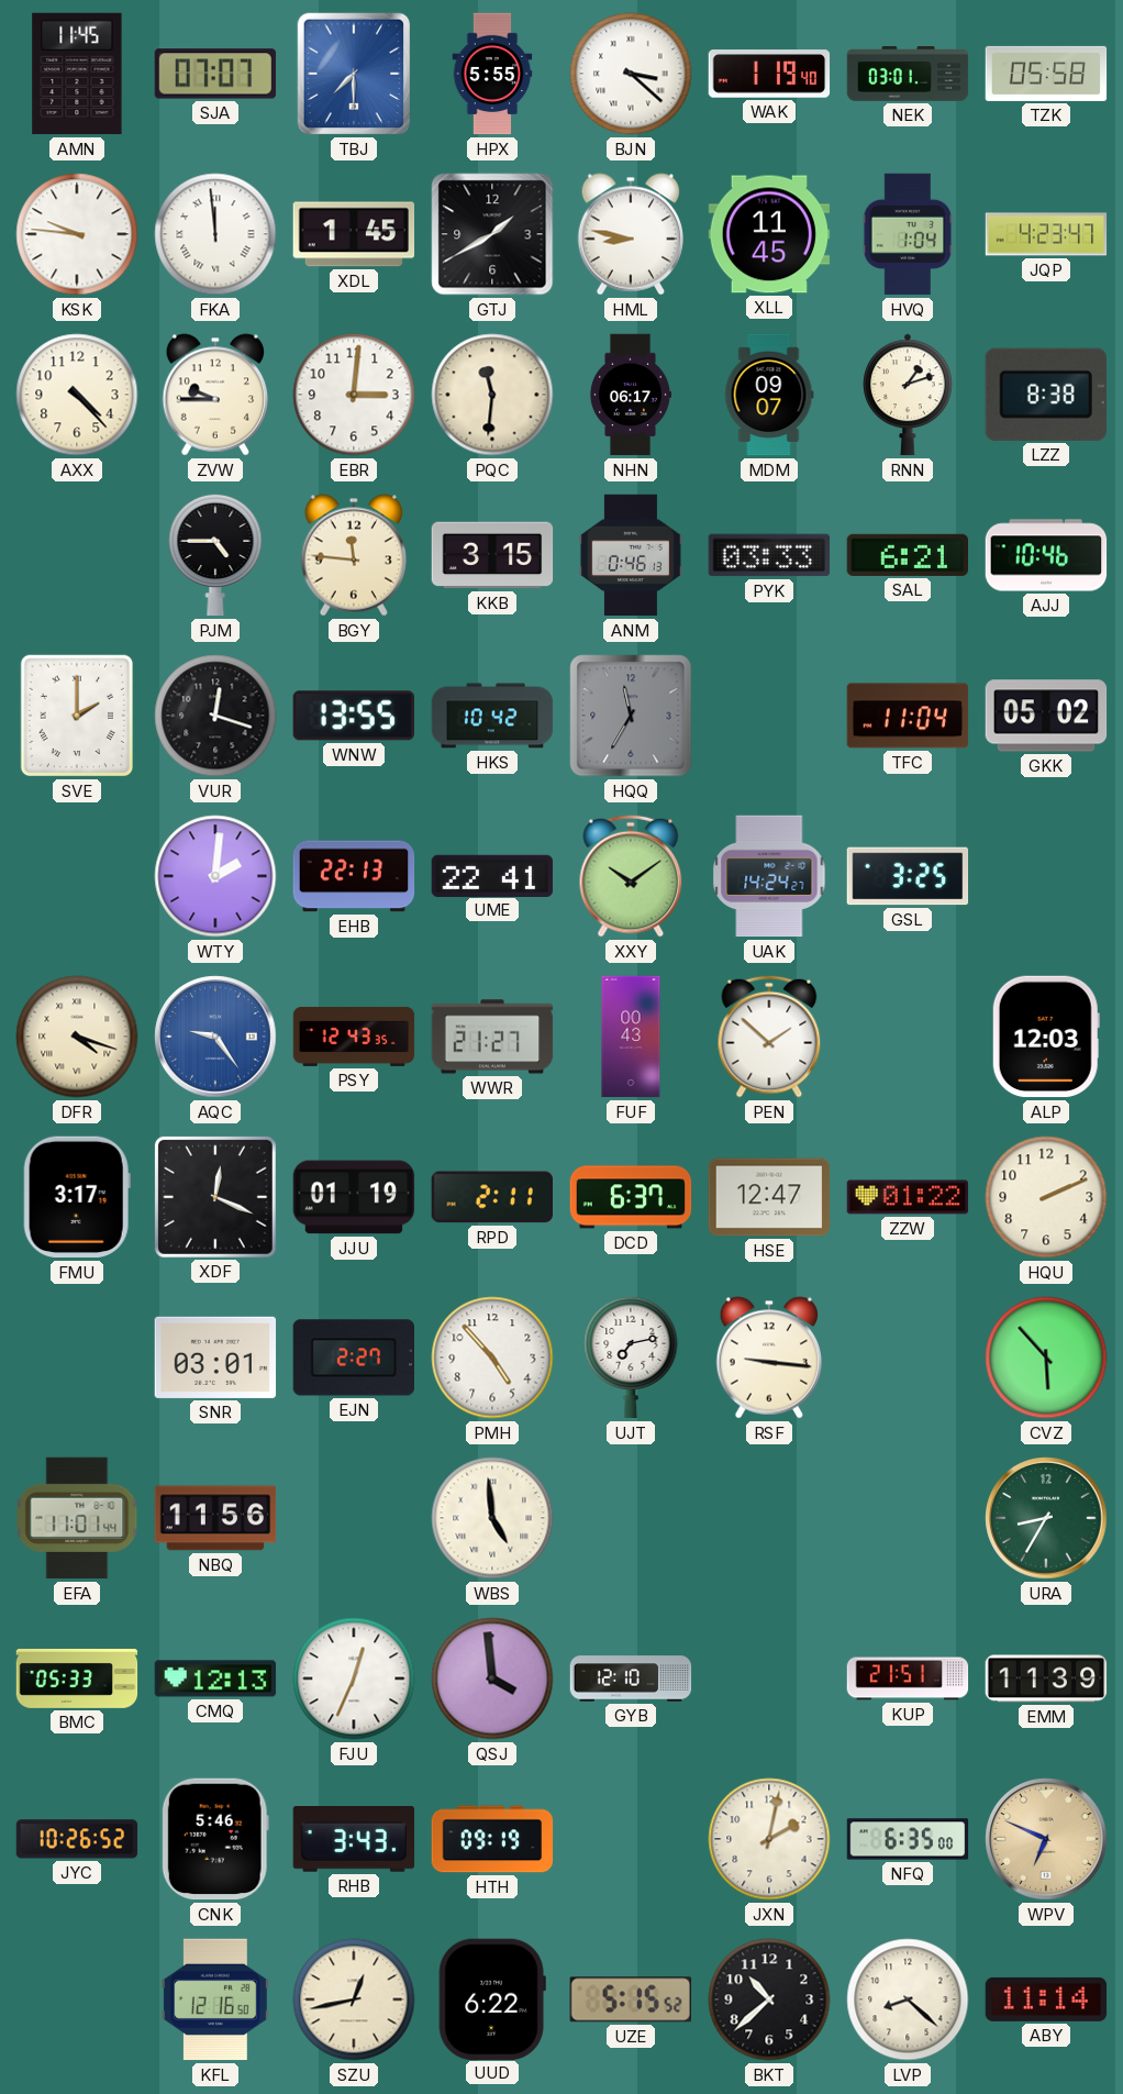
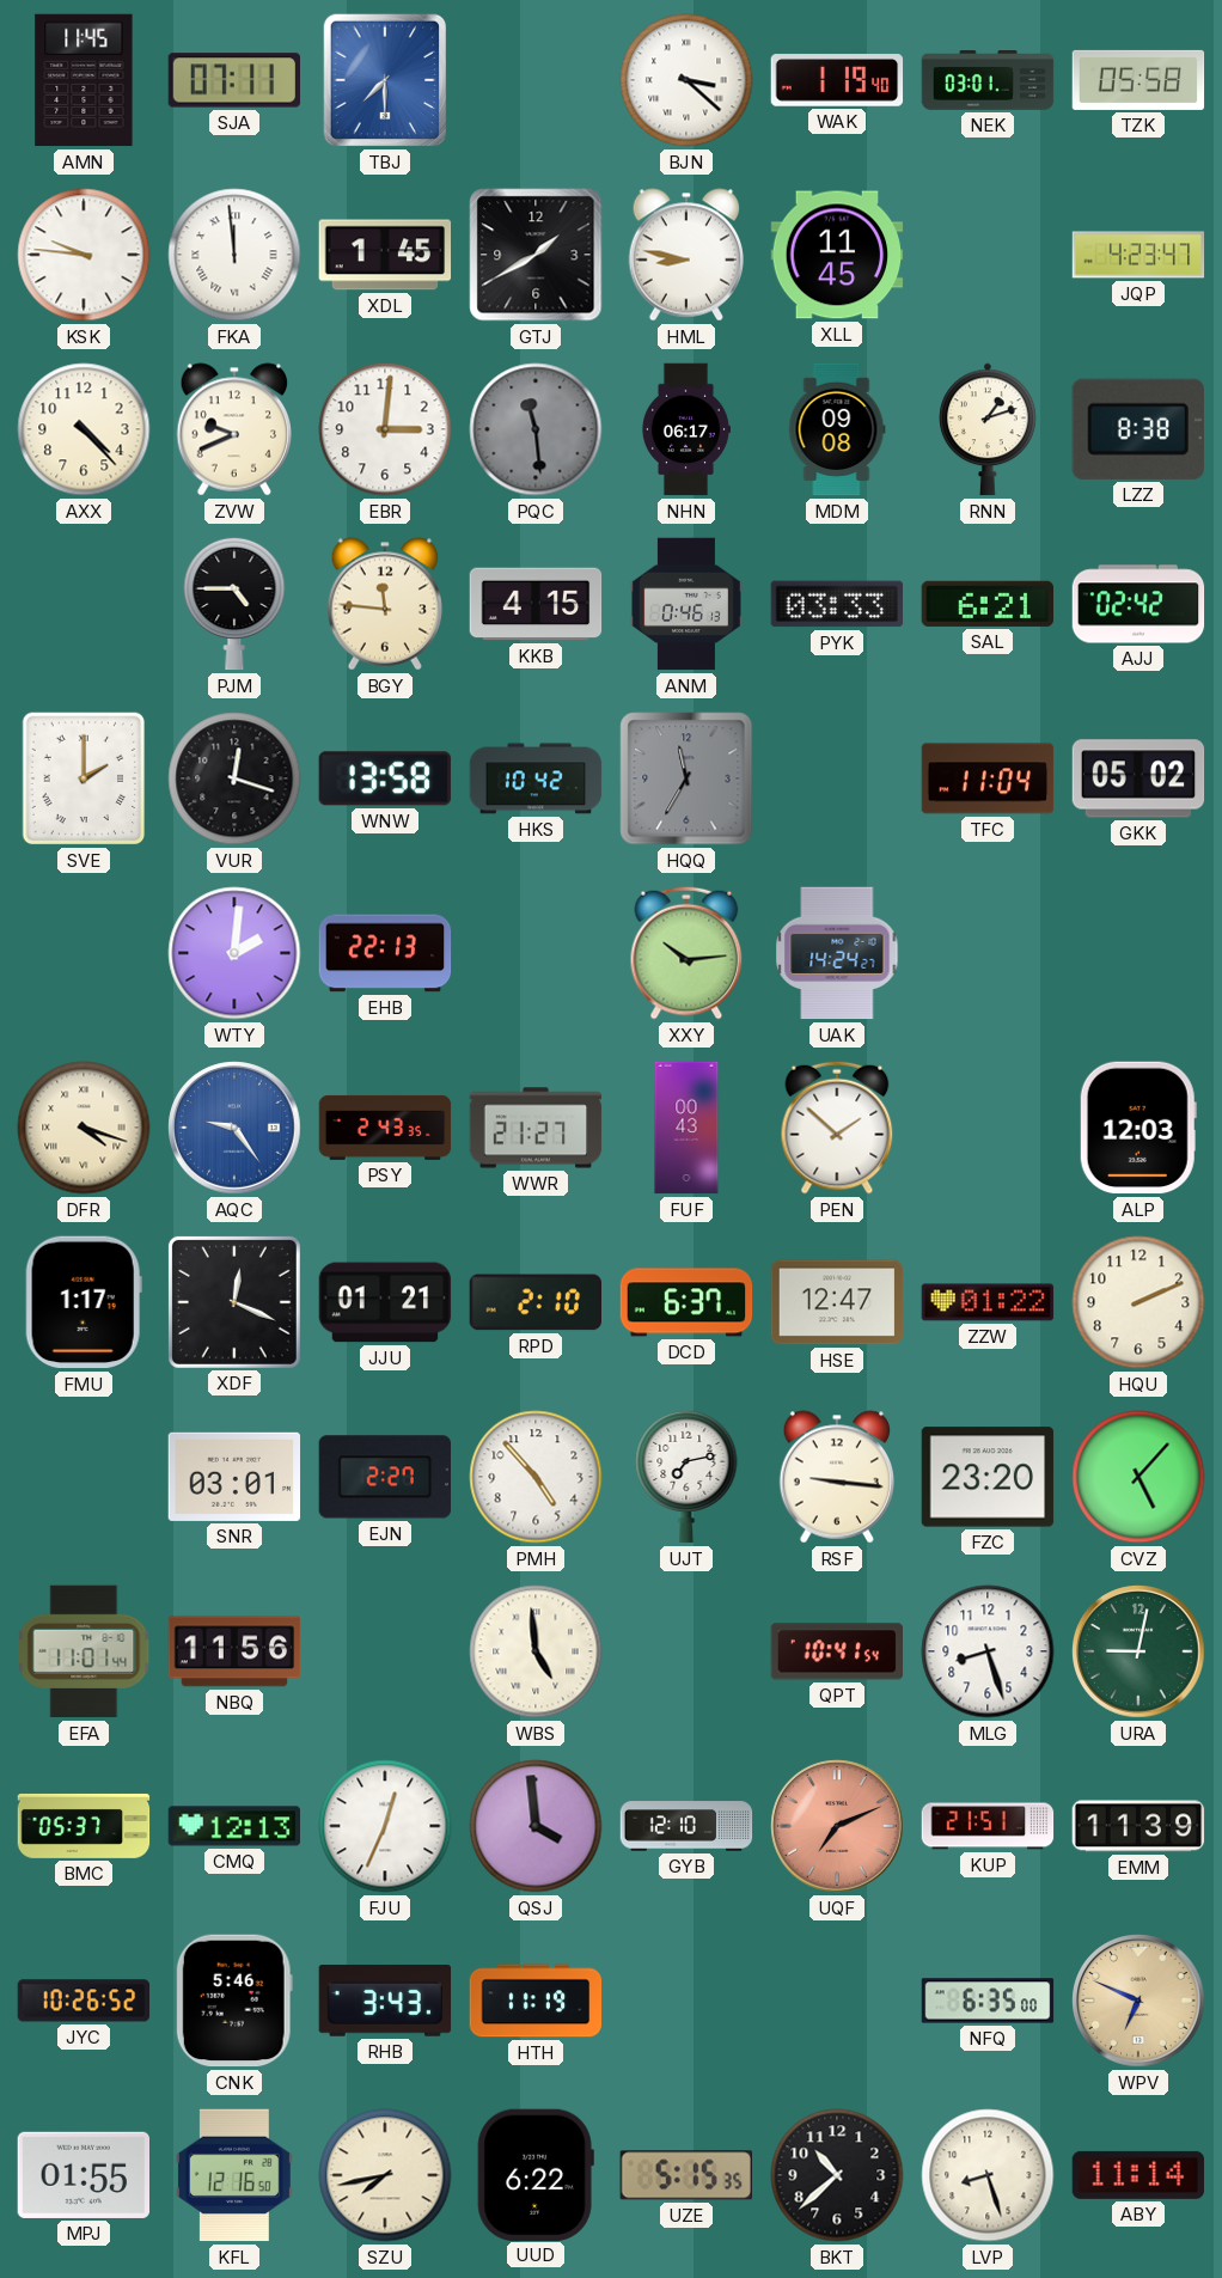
SJA: 07:07 -> 07:11
HPX: 5:55 -> none
HVQ: 1:04 -> none
ZVW: 9:45 -> 9:41
PQC: 11:31 -> 11:29
PQC dial: cream -> grey
MDM: 09:07 -> 09:08
KKB: 3:15 -> 4:15
AJJ: 10:46 -> 02:42
WNW: 13:55 -> 13:58
UME: 22:41 -> none
XXY: 10:09 -> 10:14
GSL: 3:25 -> none
PSY: 12:43 -> 2:43
FMU: 3:17 -> 1:17
JJU: 01:19 -> 01:21
RPD: 2:11 -> 2:10
FZC: none -> 23:20
CVZ: 5:53 -> 5:07
QPT: none -> 10:41
MLG: none -> 8:27
URA: 8:35 -> 9:02
BMC: 05:33 -> 05:37
UQF: none -> 7:11
HTH: 09:19 -> 11:19
JXN: 2:02 -> none
MPJ: none -> 01:55
SZU: 12:43 -> 7:43
UZE: 5:15:52 -> 5:15:35
LVP: 8:22 -> 8:27
